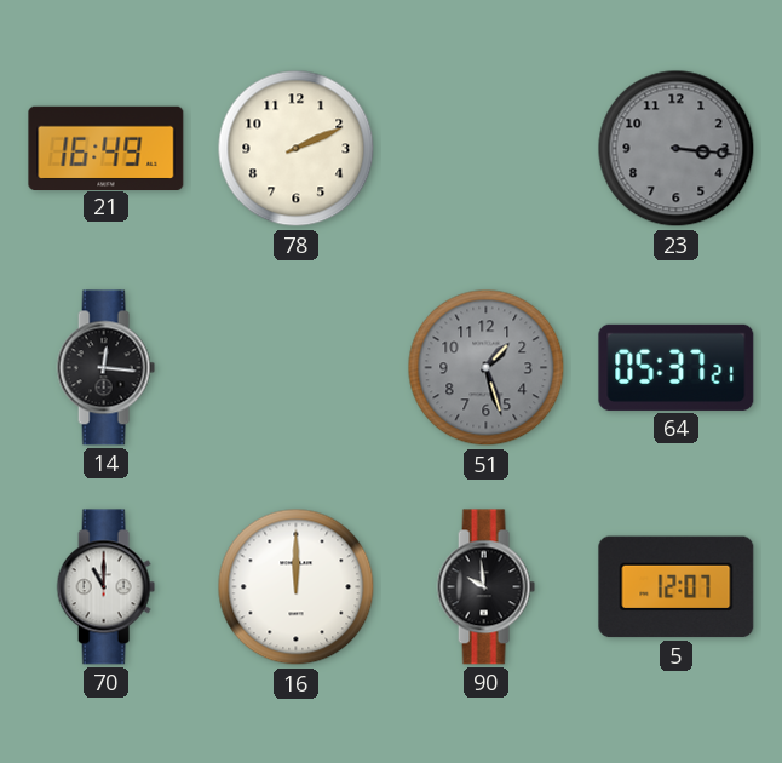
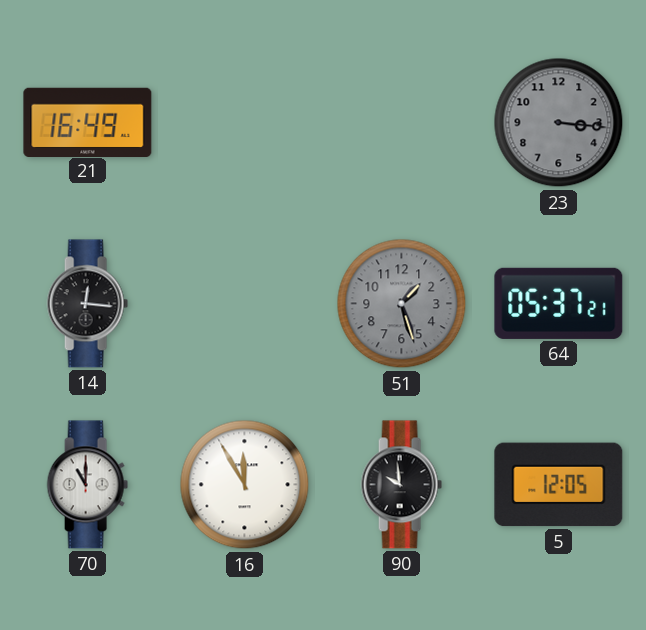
78: 2:11 -> none
16: 12:00 -> 11:55
5: 12:07 -> 12:05
